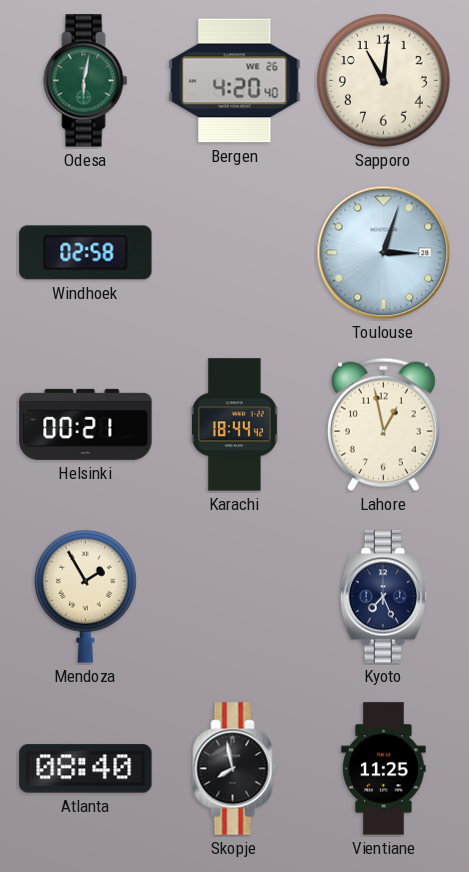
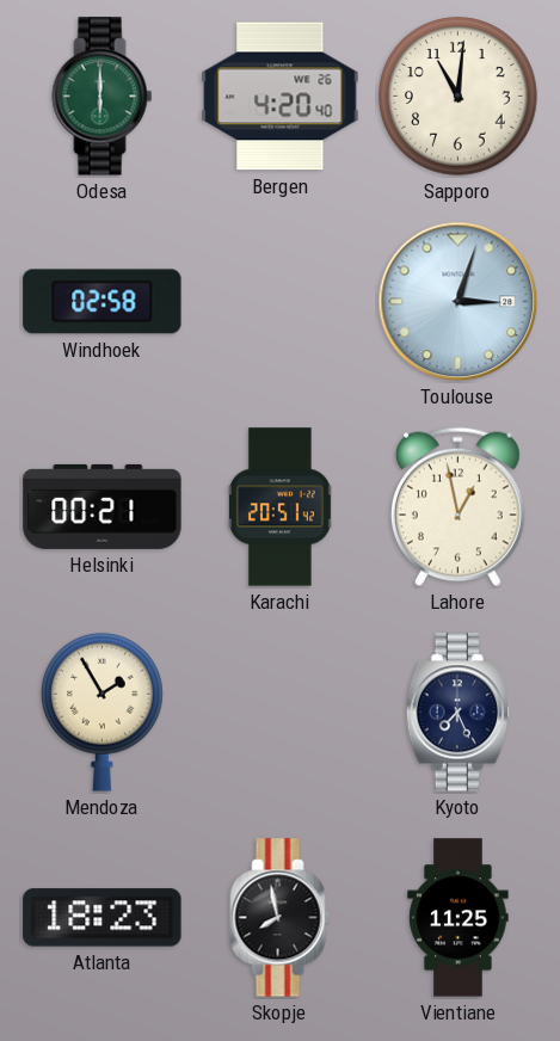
Odesa: 6:02 -> 6:00
Karachi: 18:44 -> 20:51
Atlanta: 08:40 -> 18:23
